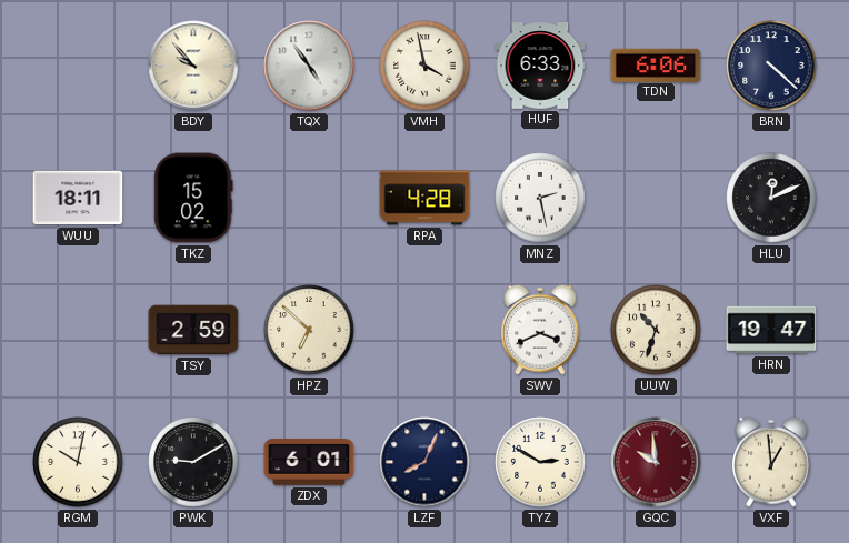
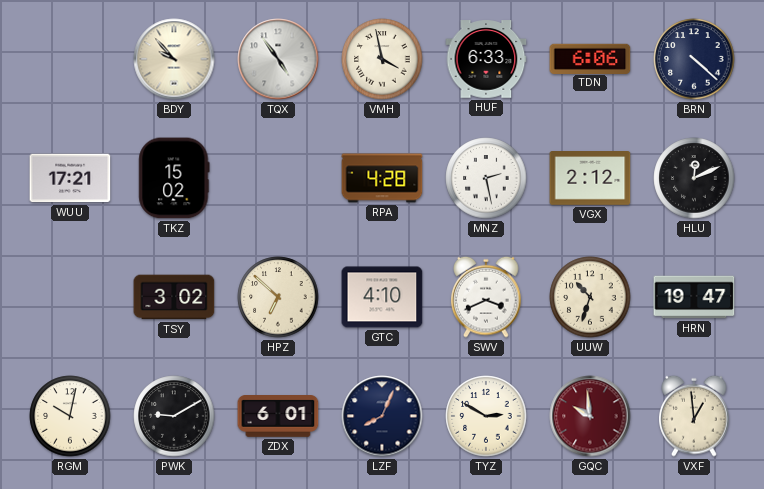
WUU: 18:11 -> 17:21
VGX: none -> 2:12
TSY: 2:59 -> 3:02
GTC: none -> 4:10
